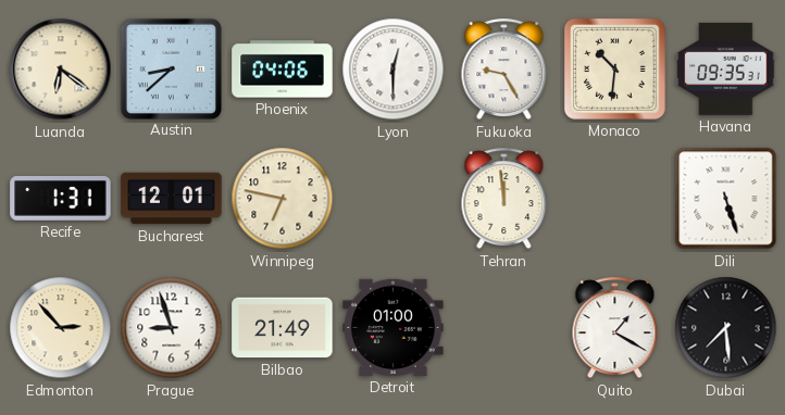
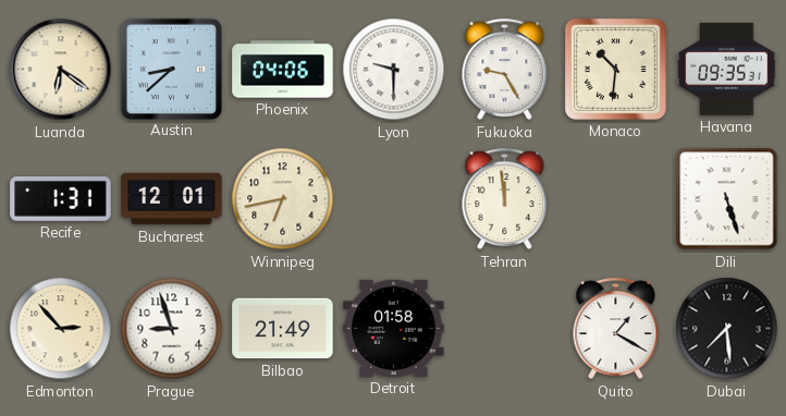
Lyon: 12:30 -> 9:30
Winnipeg: 6:47 -> 6:43
Detroit: 01:00 -> 01:58
